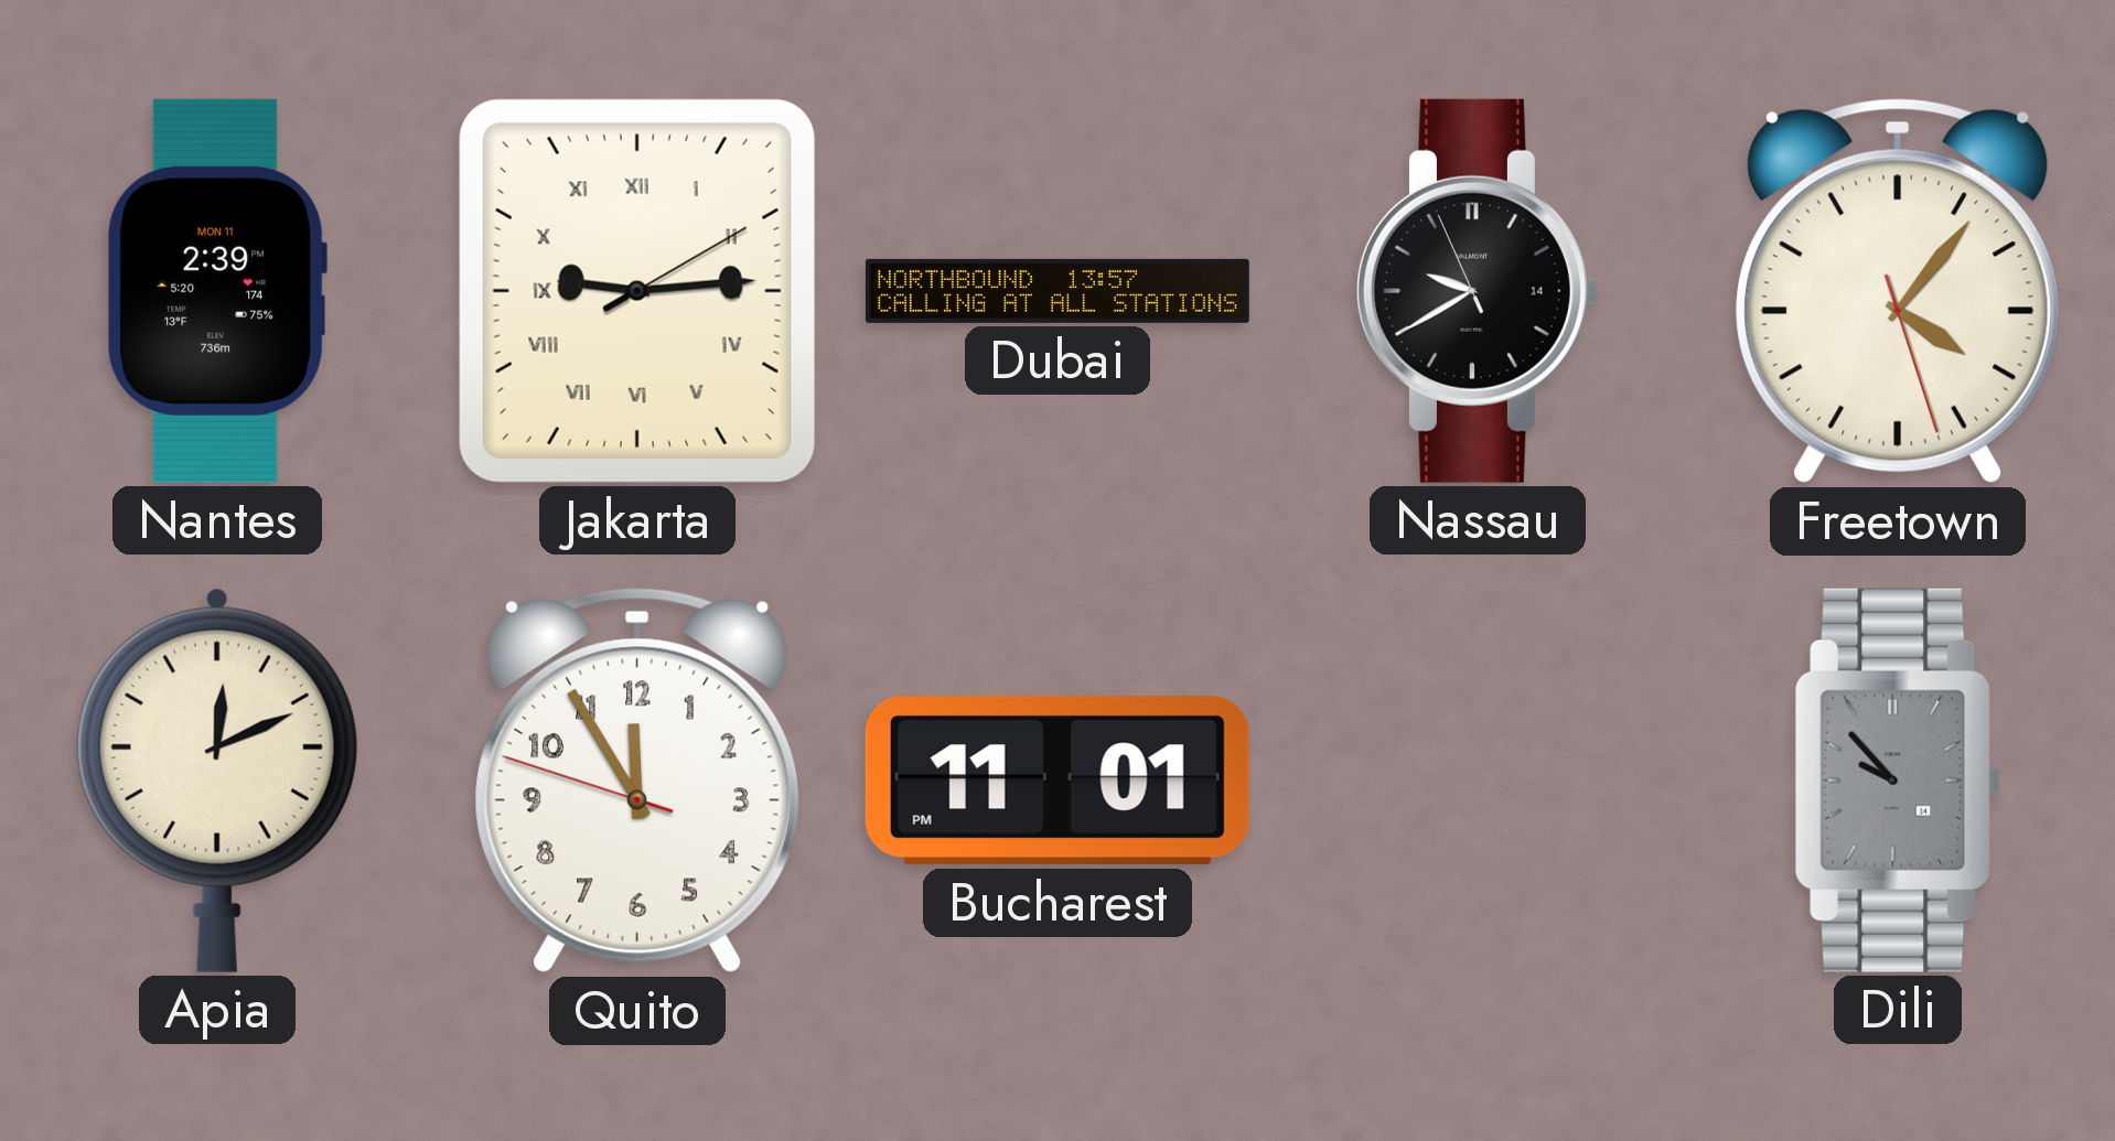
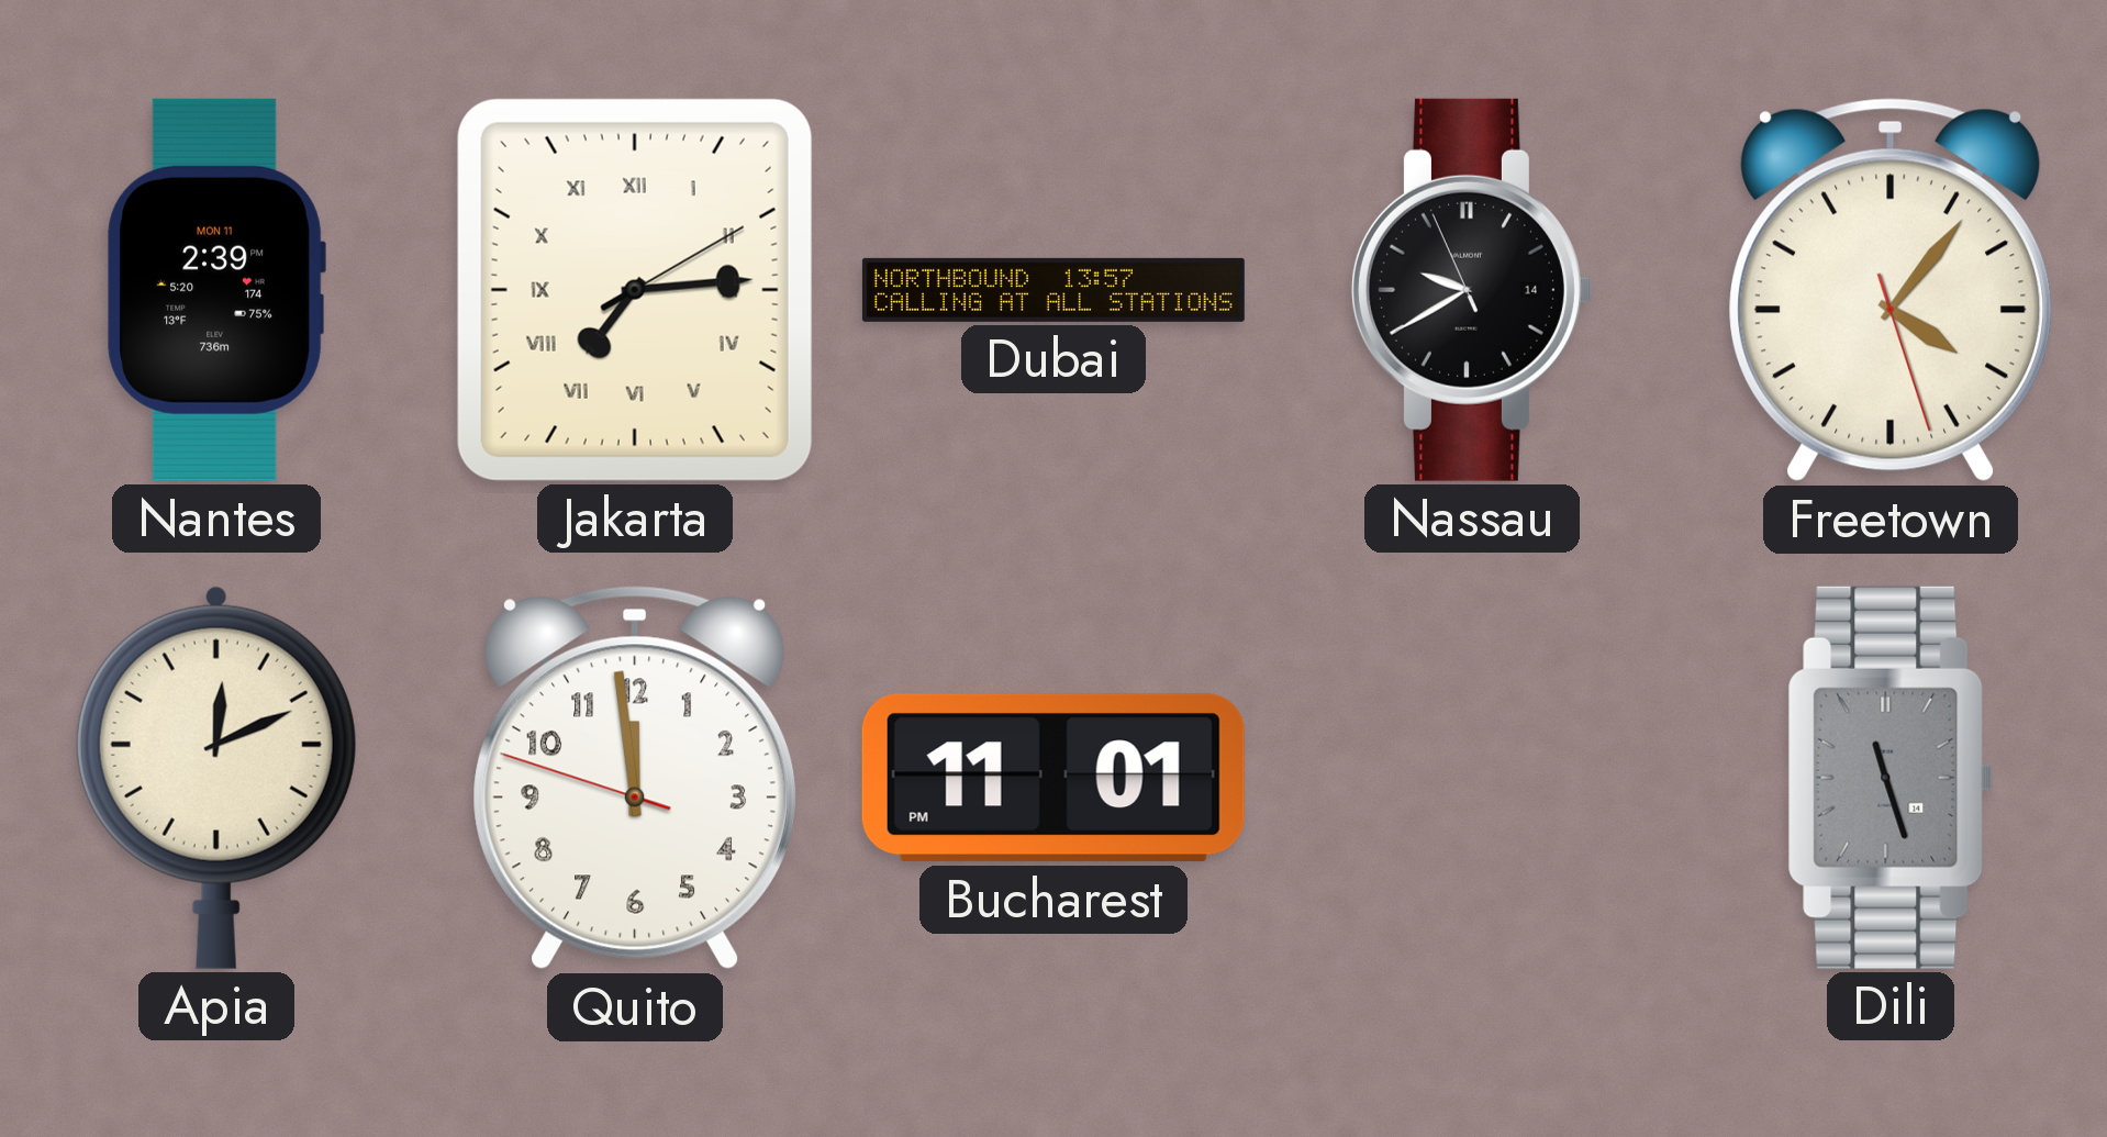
Jakarta: 9:14 -> 7:14
Quito: 11:54 -> 11:58
Dili: 9:53 -> 11:27
